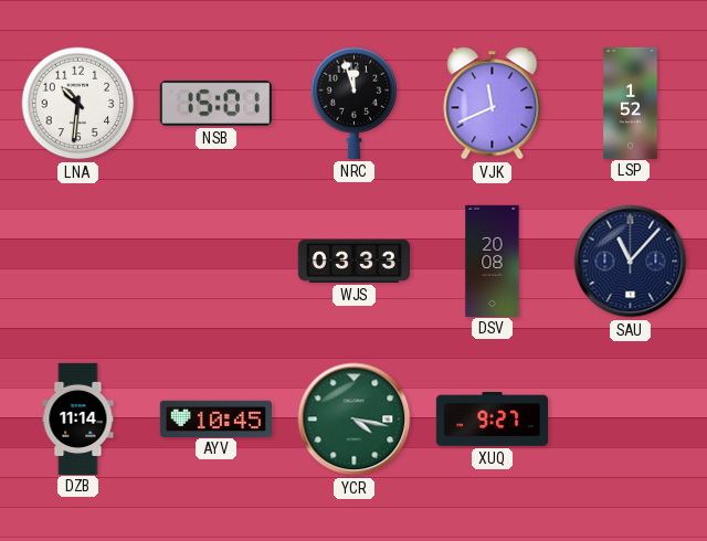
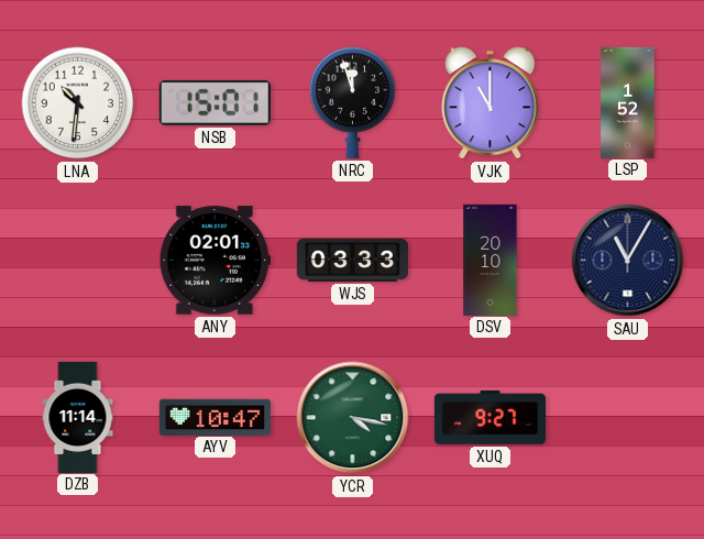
VJK: 11:41 -> 11:00
ANY: none -> 02:01
DSV: 20:08 -> 20:10
SAU: 11:07 -> 11:05
AYV: 10:45 -> 10:47
